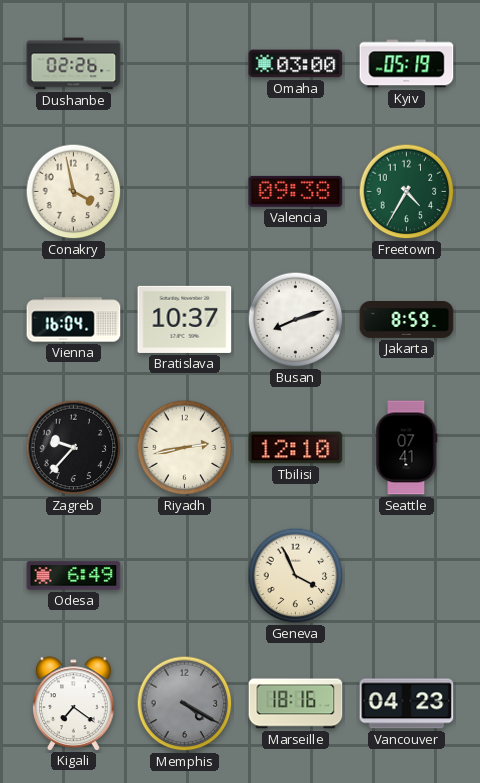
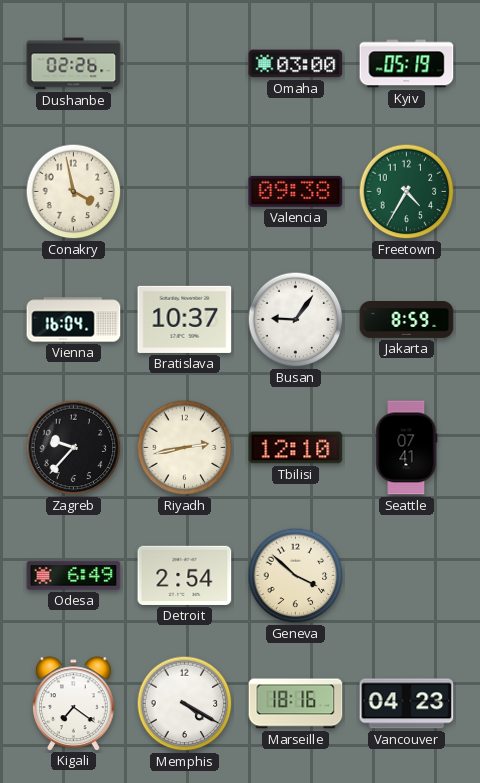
Busan: 8:12 -> 9:06
Detroit: none -> 2:54
Geneva: 3:56 -> 3:52
Memphis dial: grey -> white
